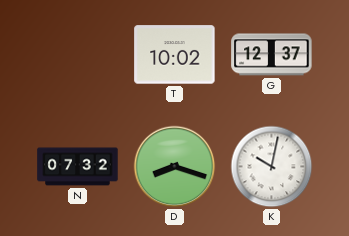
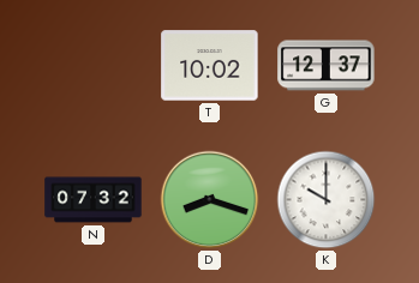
K: 10:02 -> 10:00
